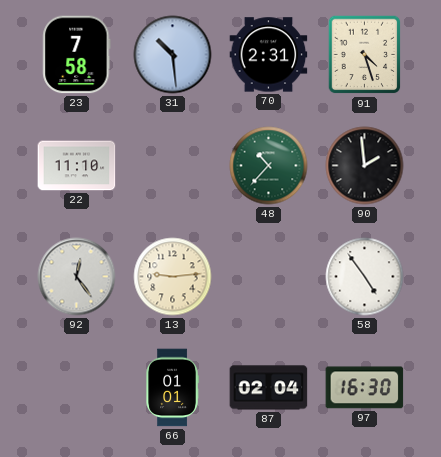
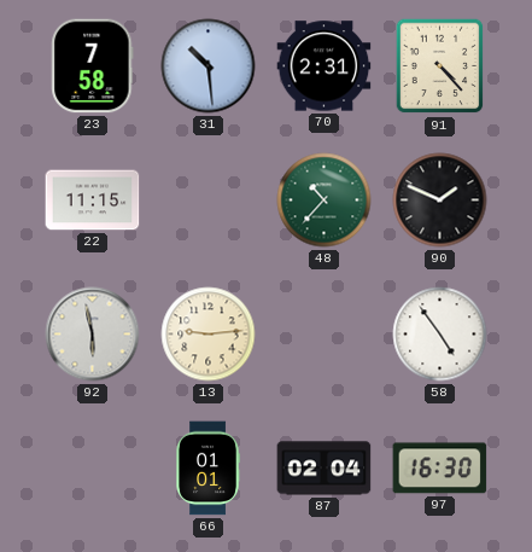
91: 4:27 -> 4:23
22: 11:10 -> 11:15
90: 1:59 -> 1:49
92: 12:24 -> 5:58
